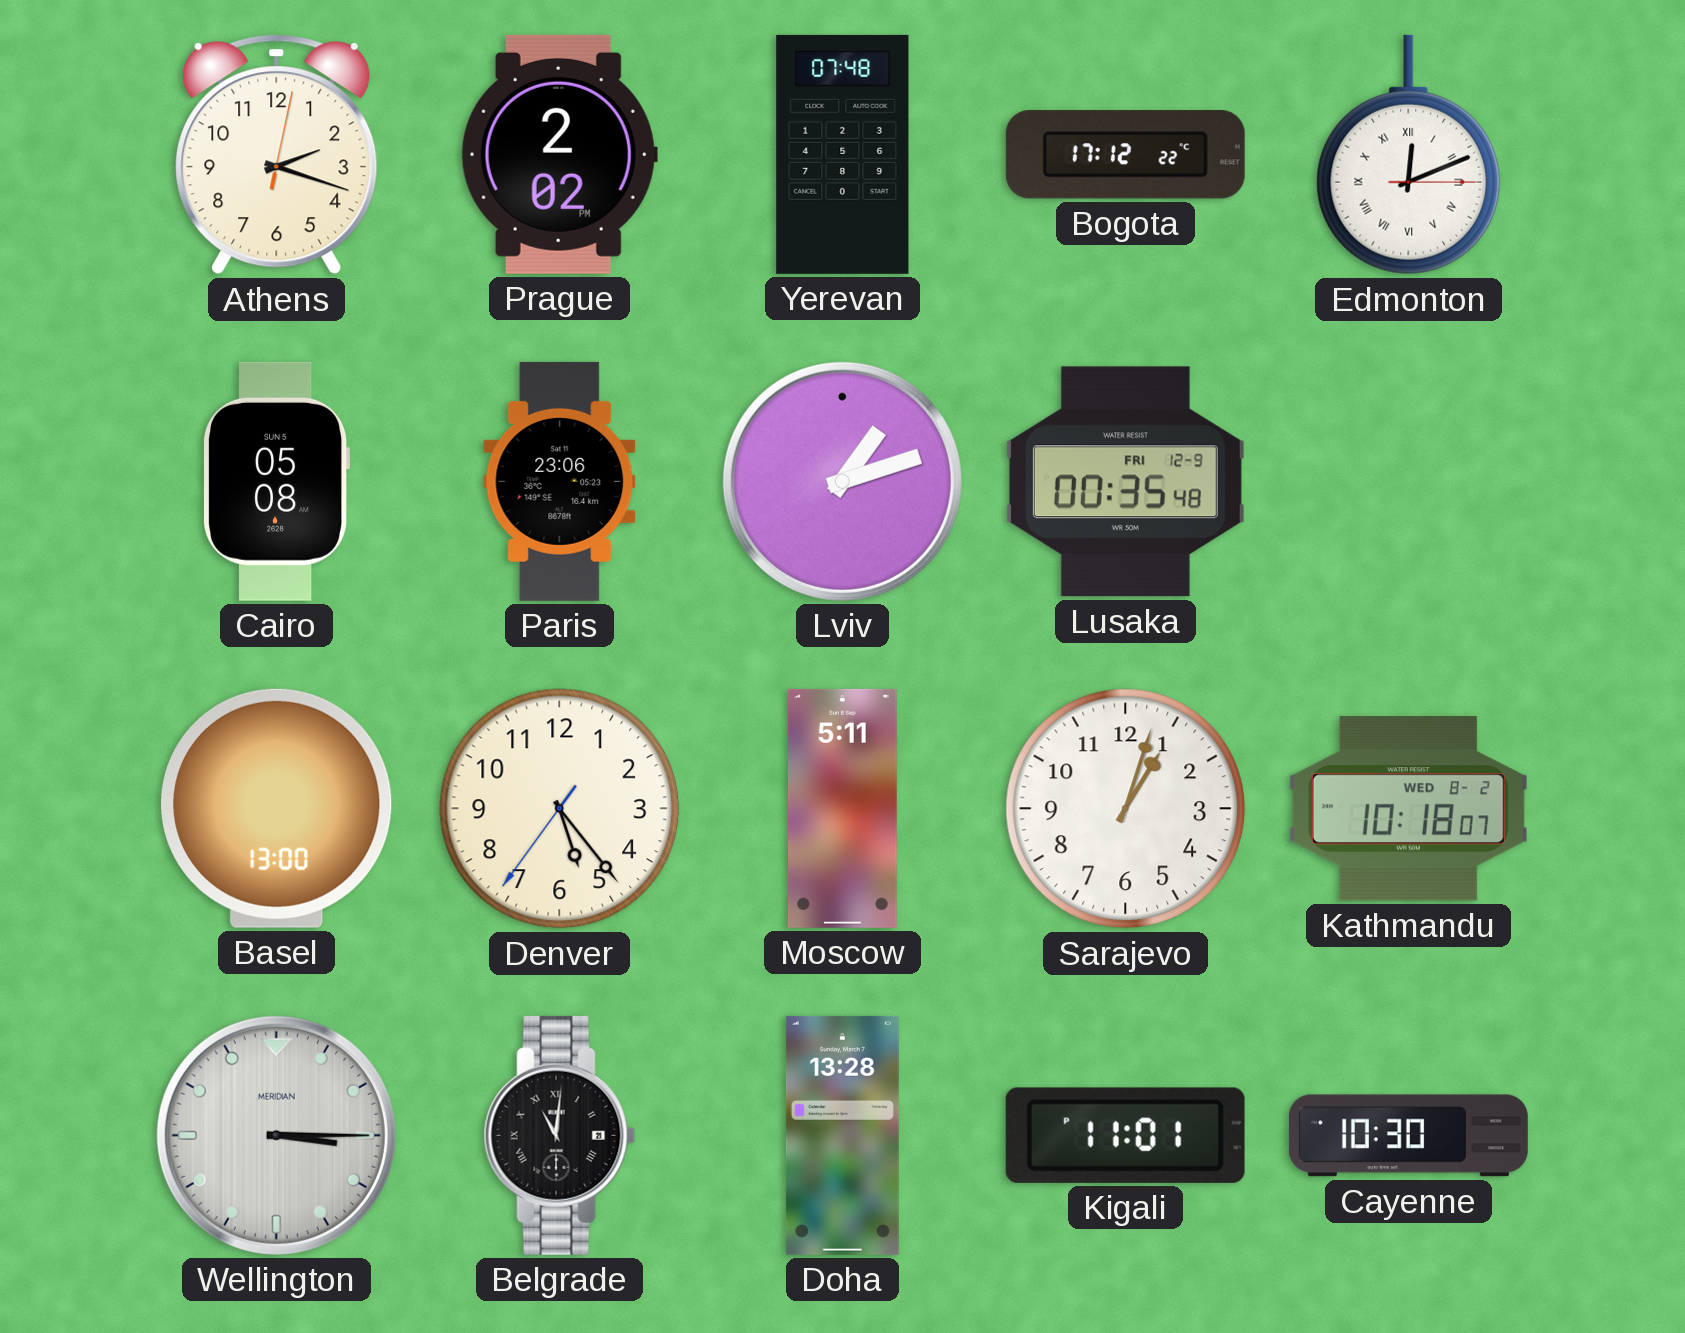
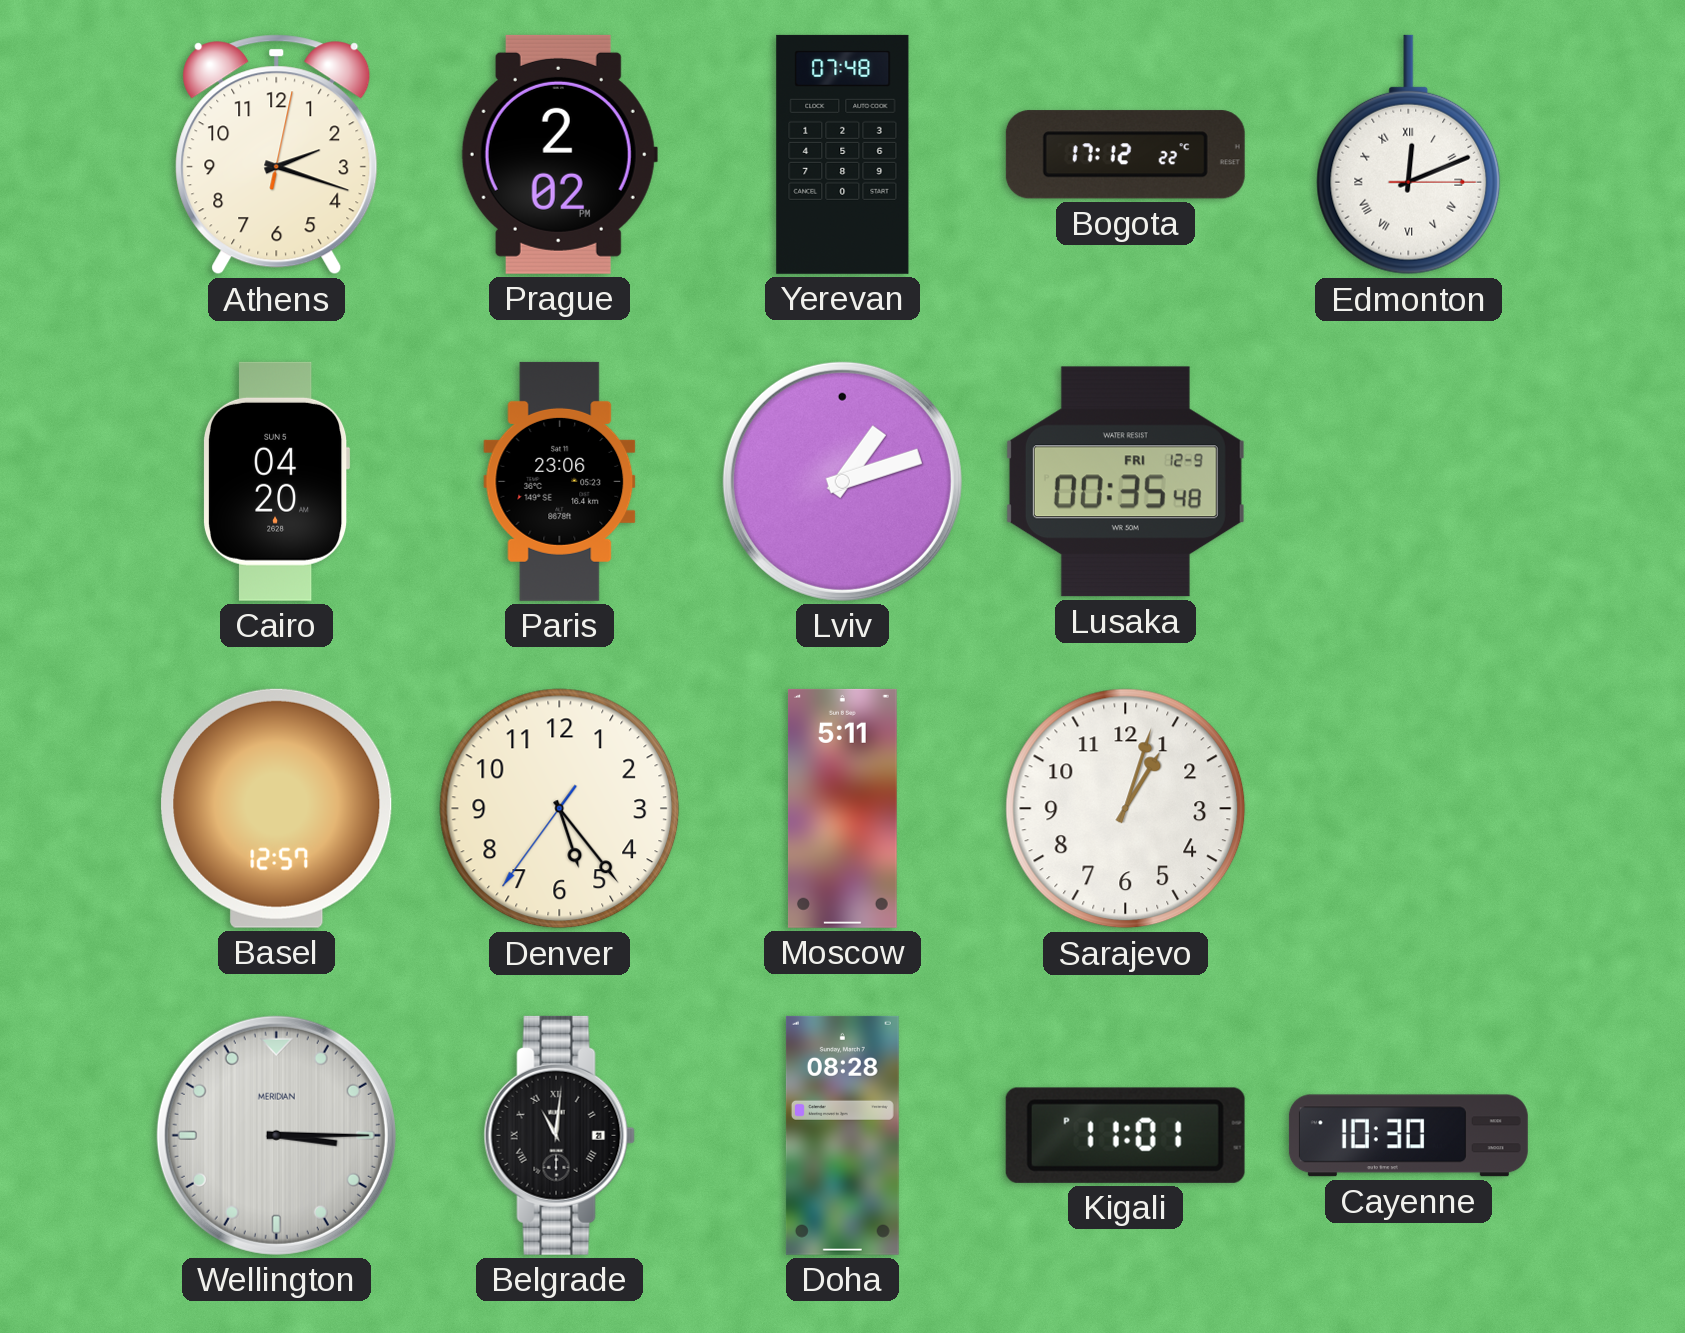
Cairo: 05:08 -> 04:20
Basel: 13:00 -> 12:57
Kathmandu: 10:18 -> none
Doha: 13:28 -> 08:28
